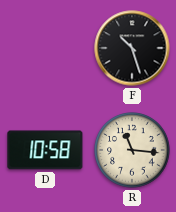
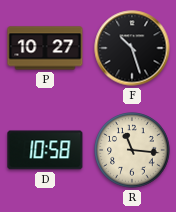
P: none -> 10:27
